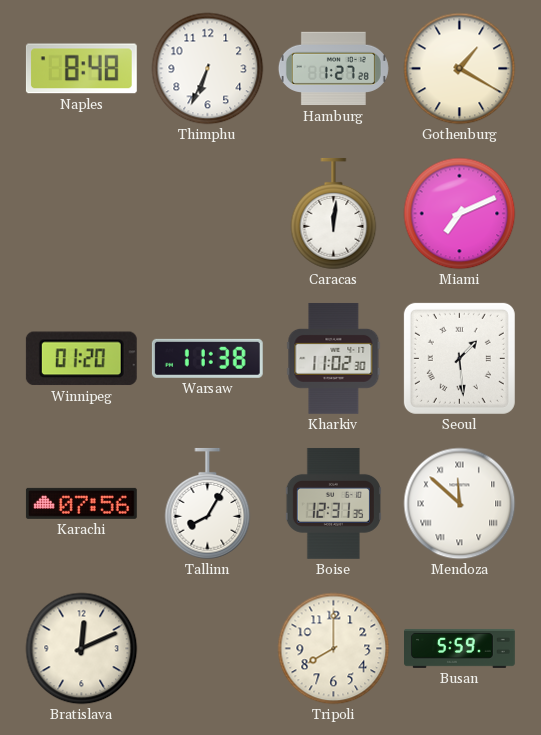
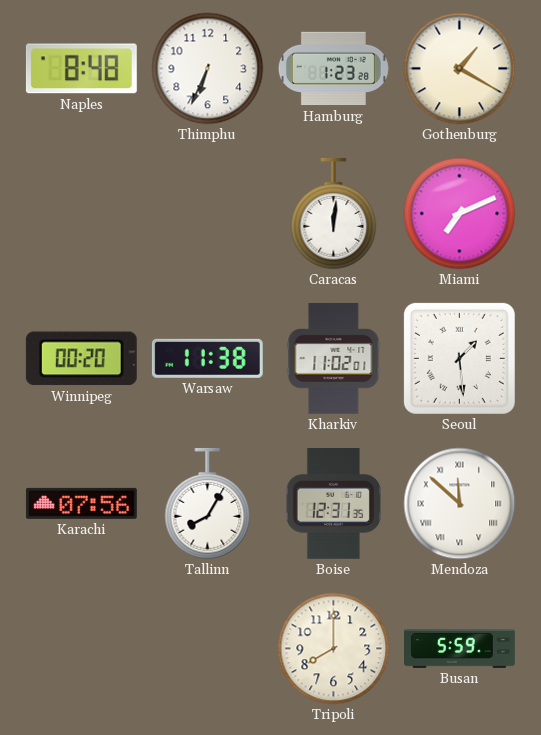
Hamburg: 1:27 -> 1:23
Winnipeg: 01:20 -> 00:20
Kharkiv: 11:02:30 -> 11:02:01
Bratislava: 12:11 -> none
